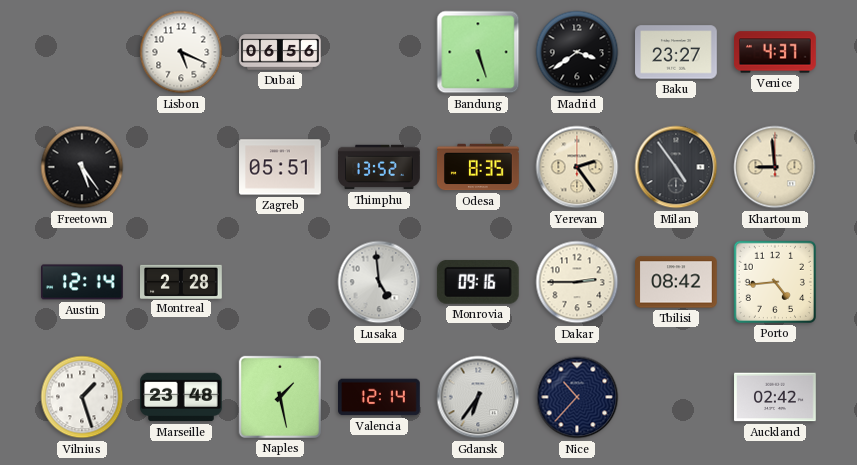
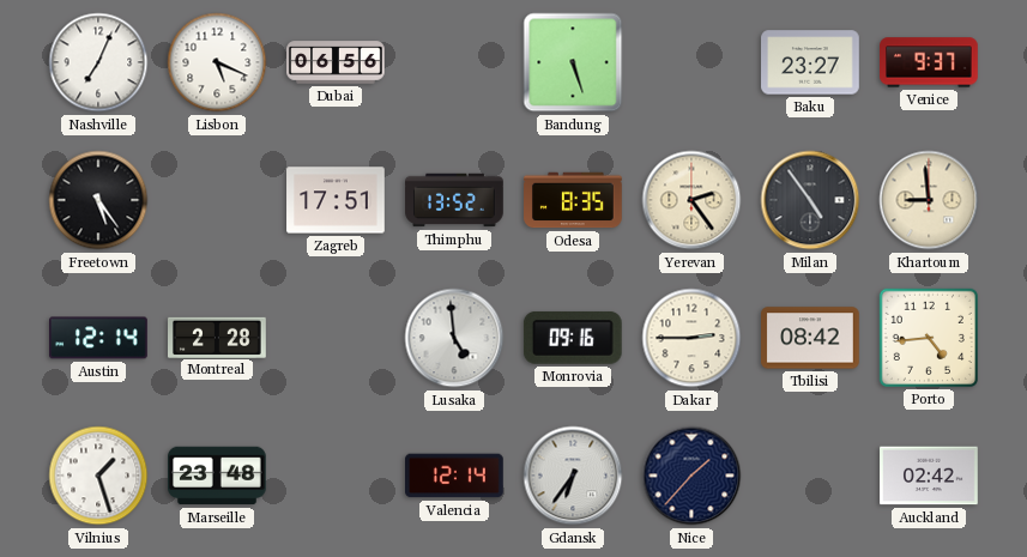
Nashville: none -> 7:04
Madrid: 3:39 -> none
Venice: 4:37 -> 9:37
Zagreb: 05:51 -> 17:51
Naples: 1:28 -> none
Nice: 10:37 -> 1:37
